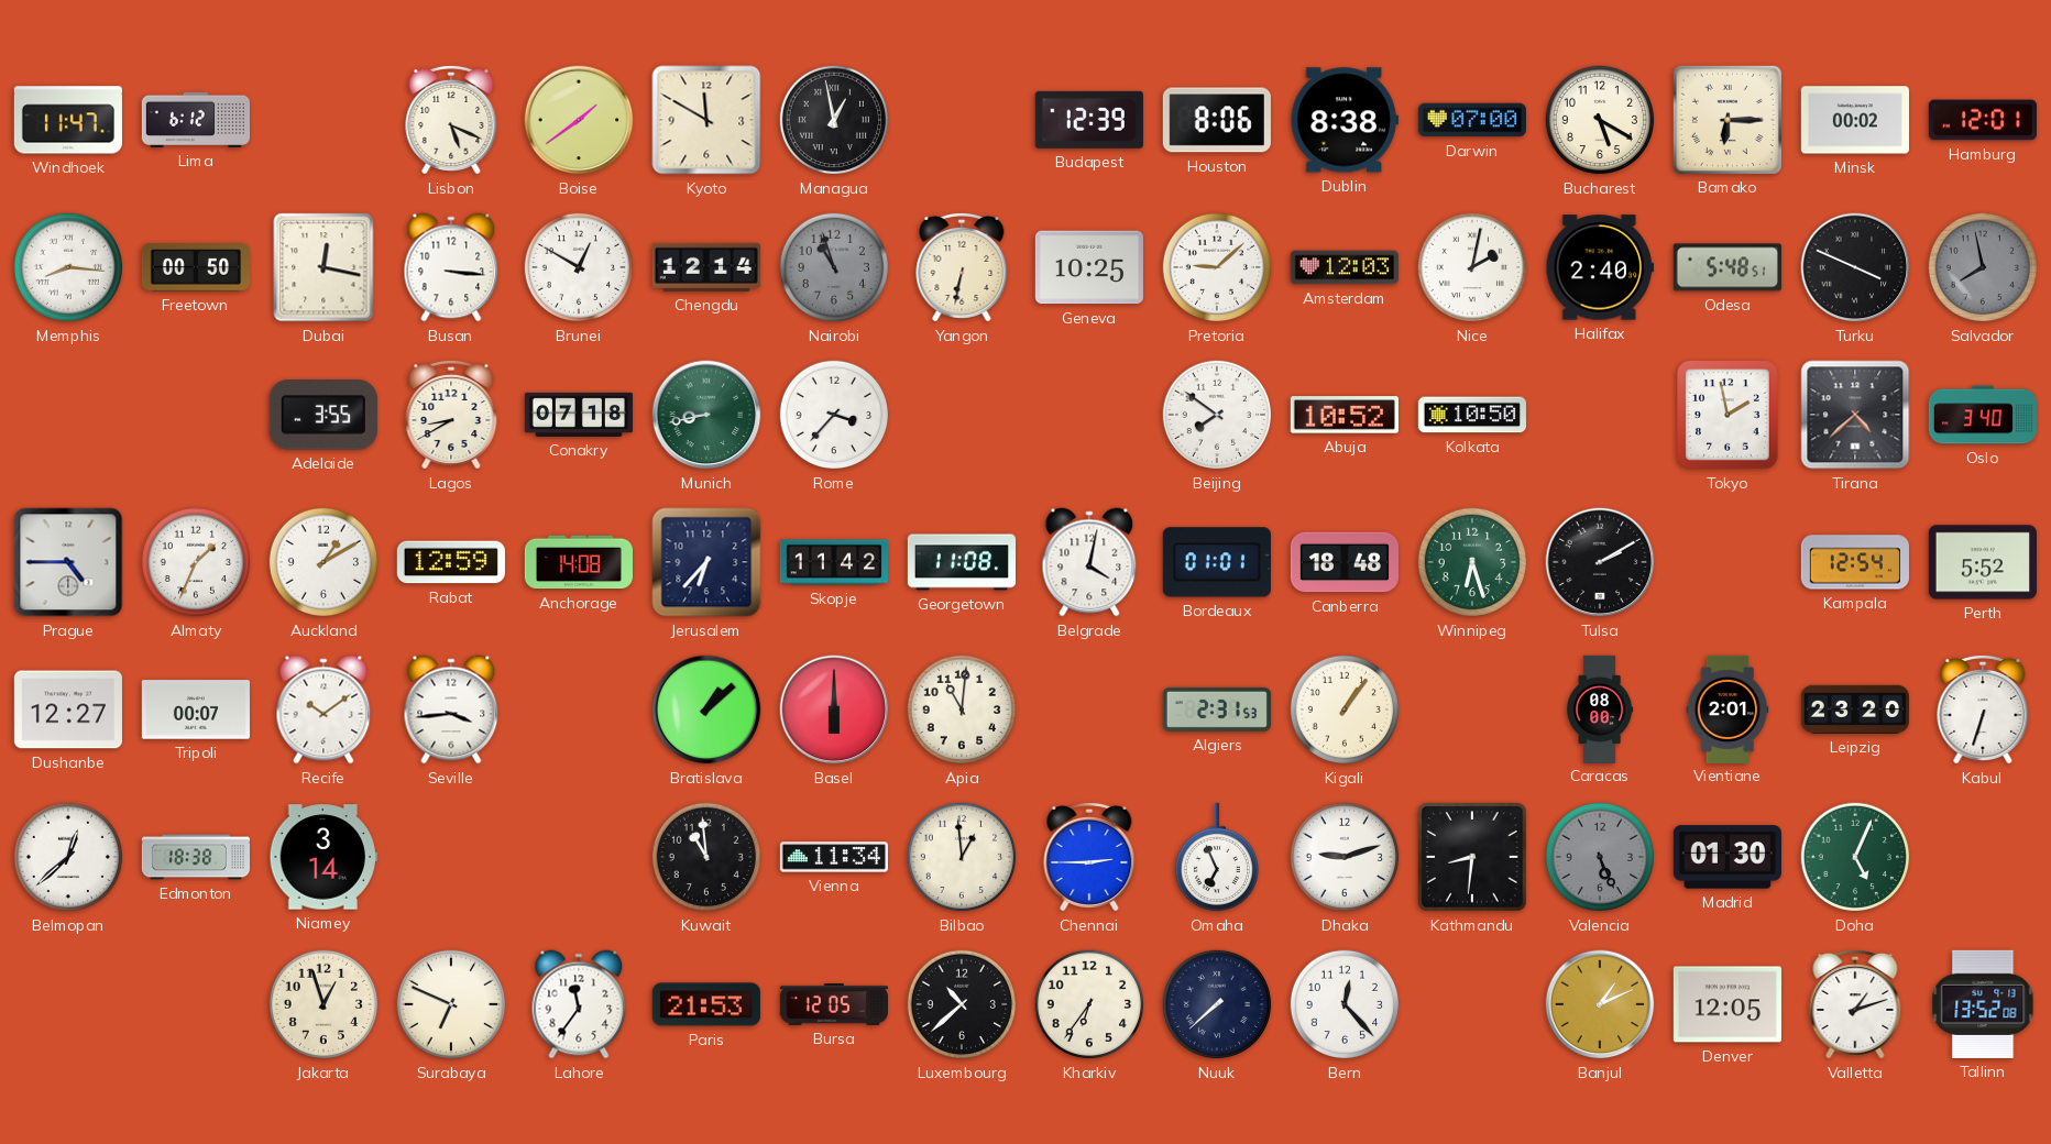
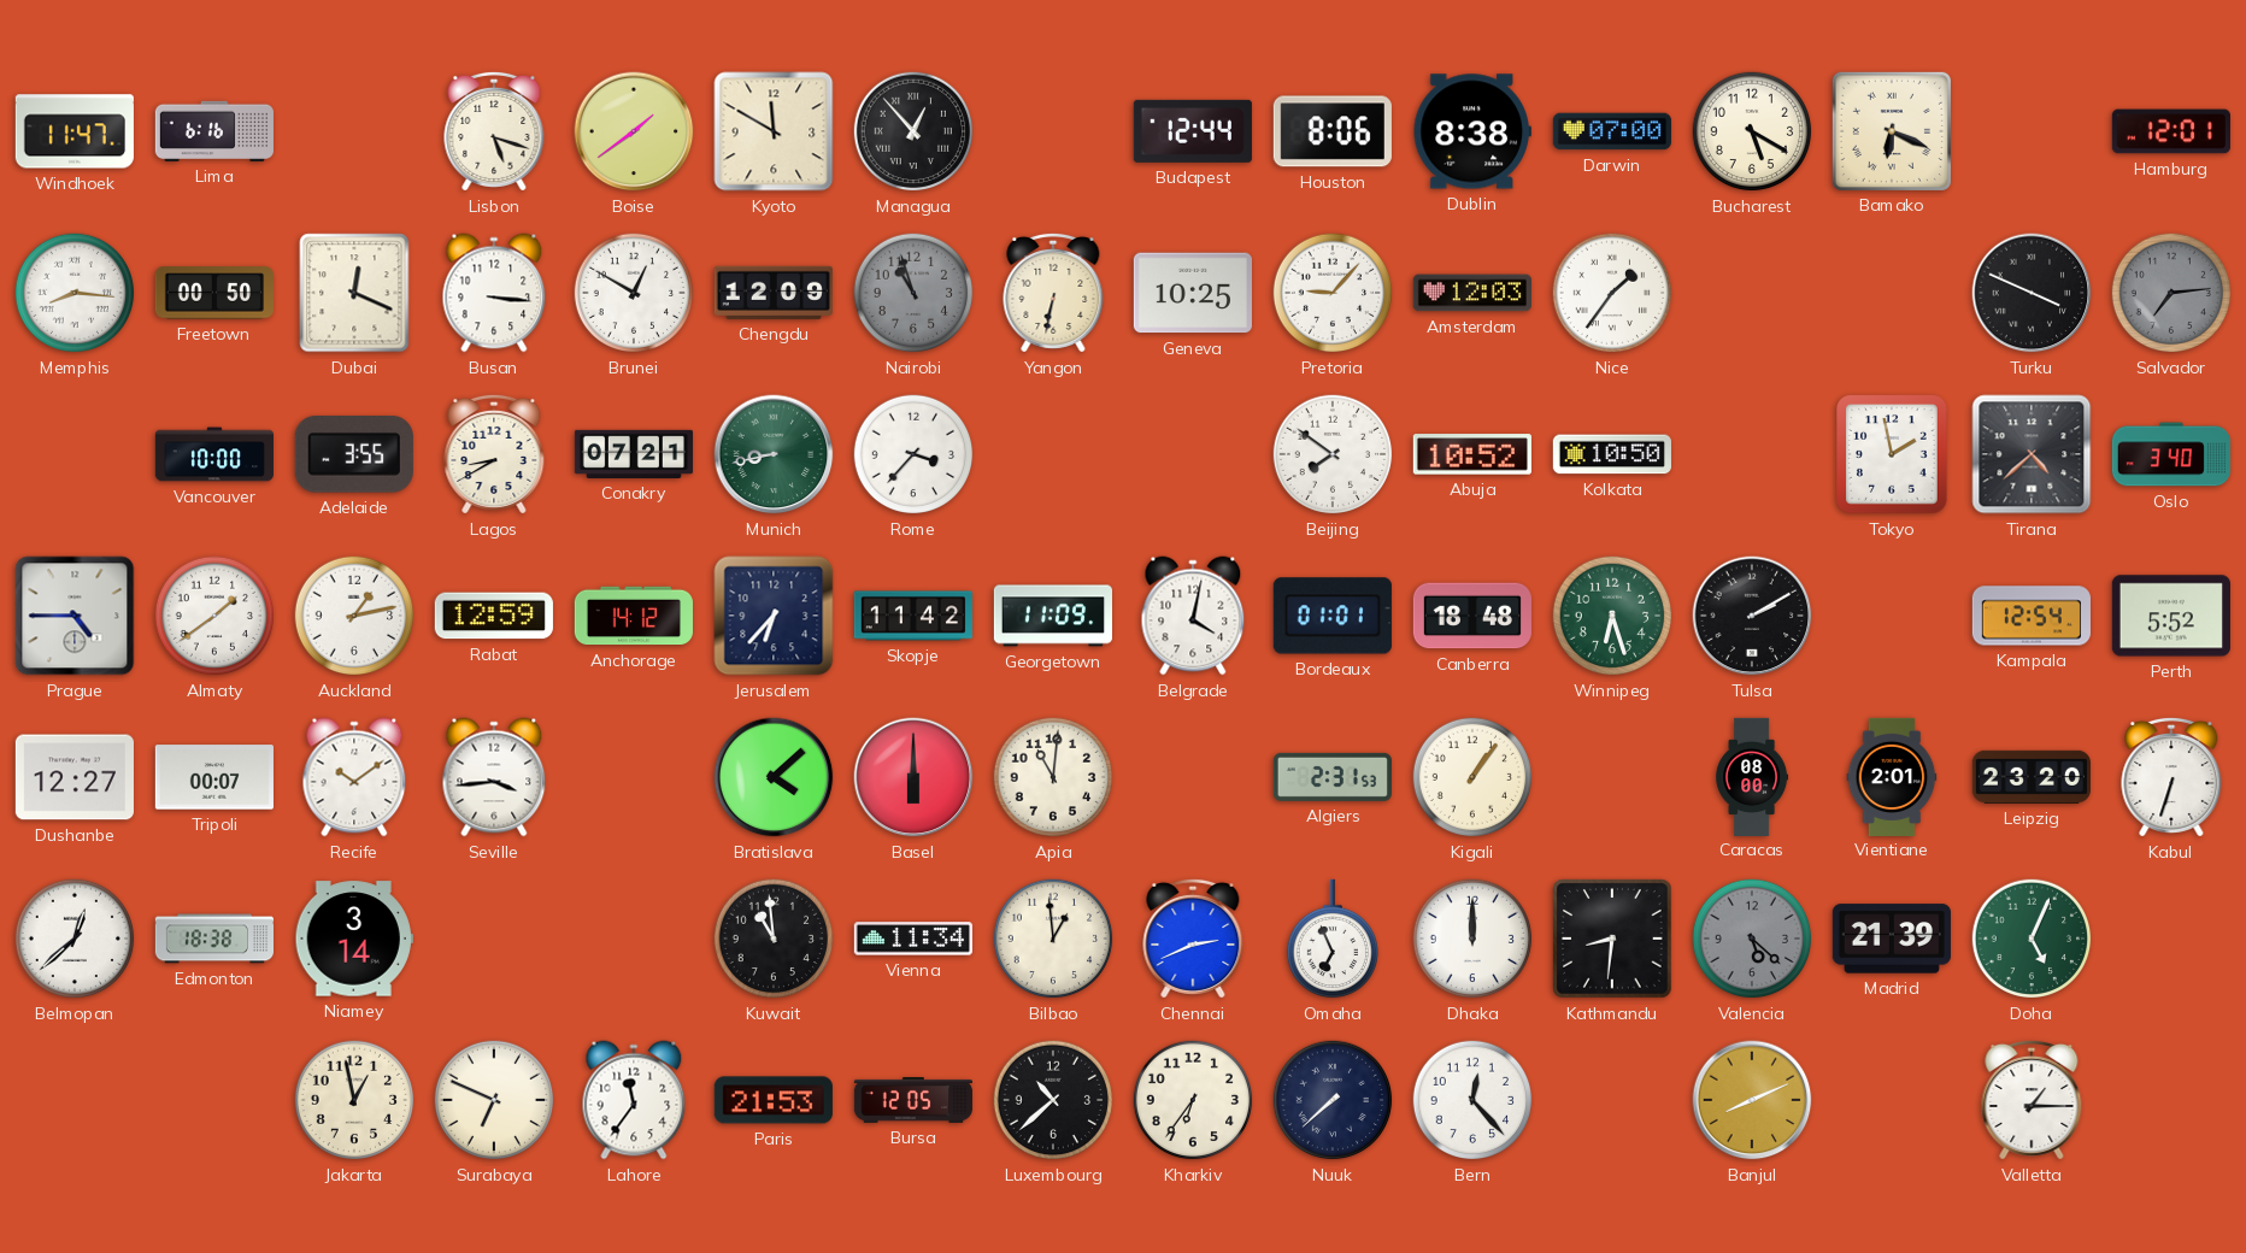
Lima: 6:12 -> 6:16
Lisbon: 5:19 -> 5:18
Managua: 12:58 -> 12:53
Budapest: 12:39 -> 12:44
Bamako: 6:15 -> 6:19
Minsk: 00:02 -> none
Dubai: 12:17 -> 12:19
Chengdu: 12:14 -> 12:09
Pretoria: 9:08 -> 9:07
Nice: 2:02 -> 1:36
Halifax: 2:40 -> none
Odesa: 5:48 -> none
Salvador: 7:58 -> 7:14
Vancouver: none -> 10:00
Conakry: 07:18 -> 07:21
Almaty: 1:34 -> 1:39
Auckland: 1:10 -> 1:13
Anchorage: 14:08 -> 14:12
Georgetown: 11:08 -> 11:09
Bratislava: 1:08 -> 4:08
Chennai: 2:45 -> 2:41
Dhaka: 9:12 -> 12:00
Valencia: 5:26 -> 5:22
Madrid: 01:30 -> 21:39
Jakarta: 12:57 -> 12:58
Banjul: 1:11 -> 8:11
Denver: 12:05 -> none
Valletta: 1:12 -> 1:15
Tallinn: 13:52 -> none
